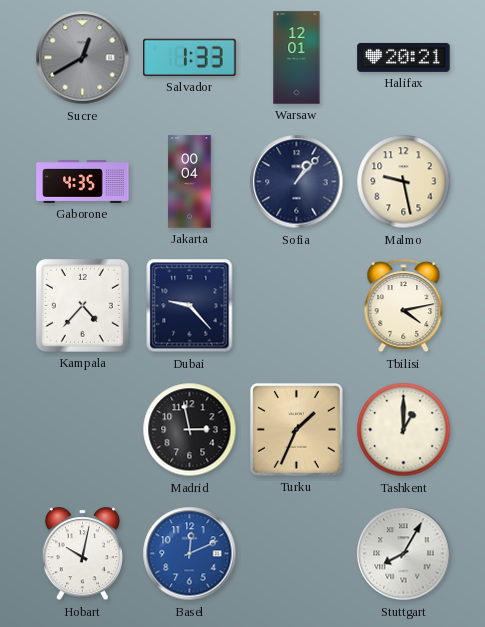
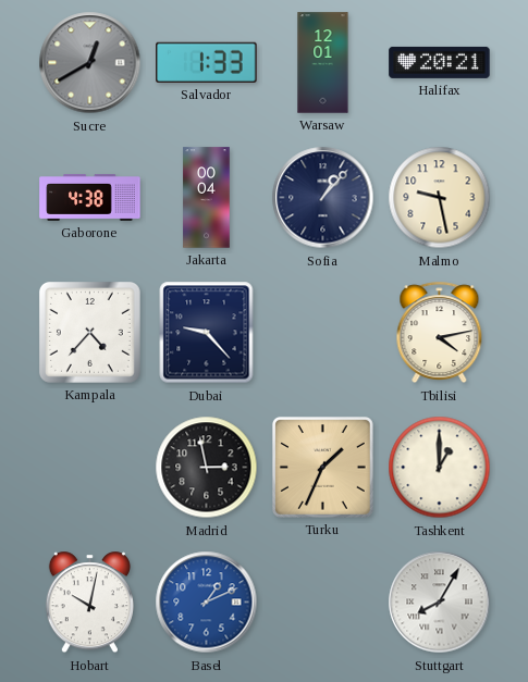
Gaborone: 4:35 -> 4:38
Basel: 12:11 -> 1:11
